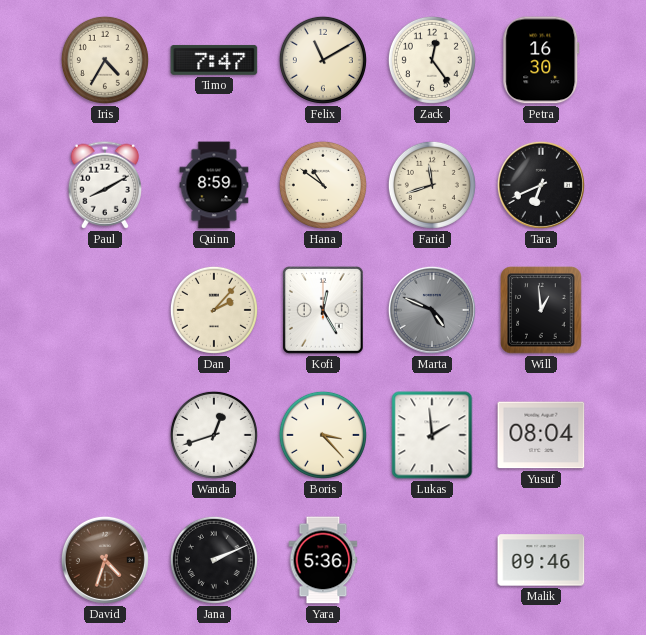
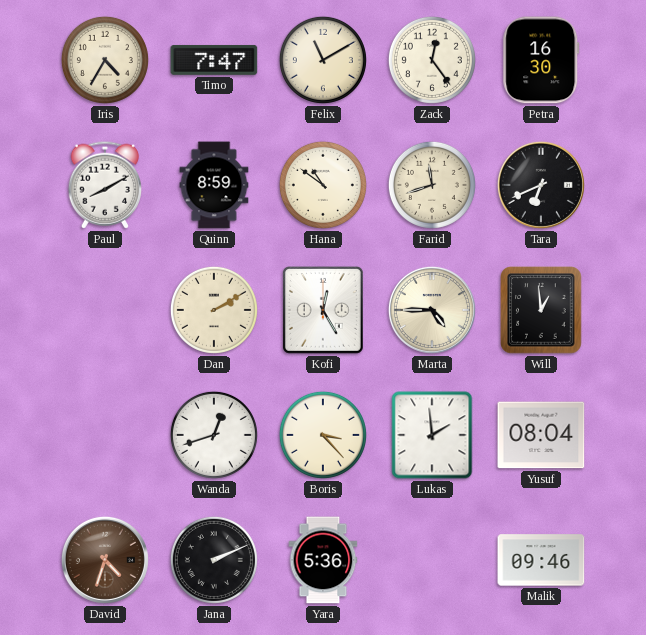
Dan: 2:07 -> 2:10
Marta: 4:49 -> 4:45
Marta dial: grey -> cream
